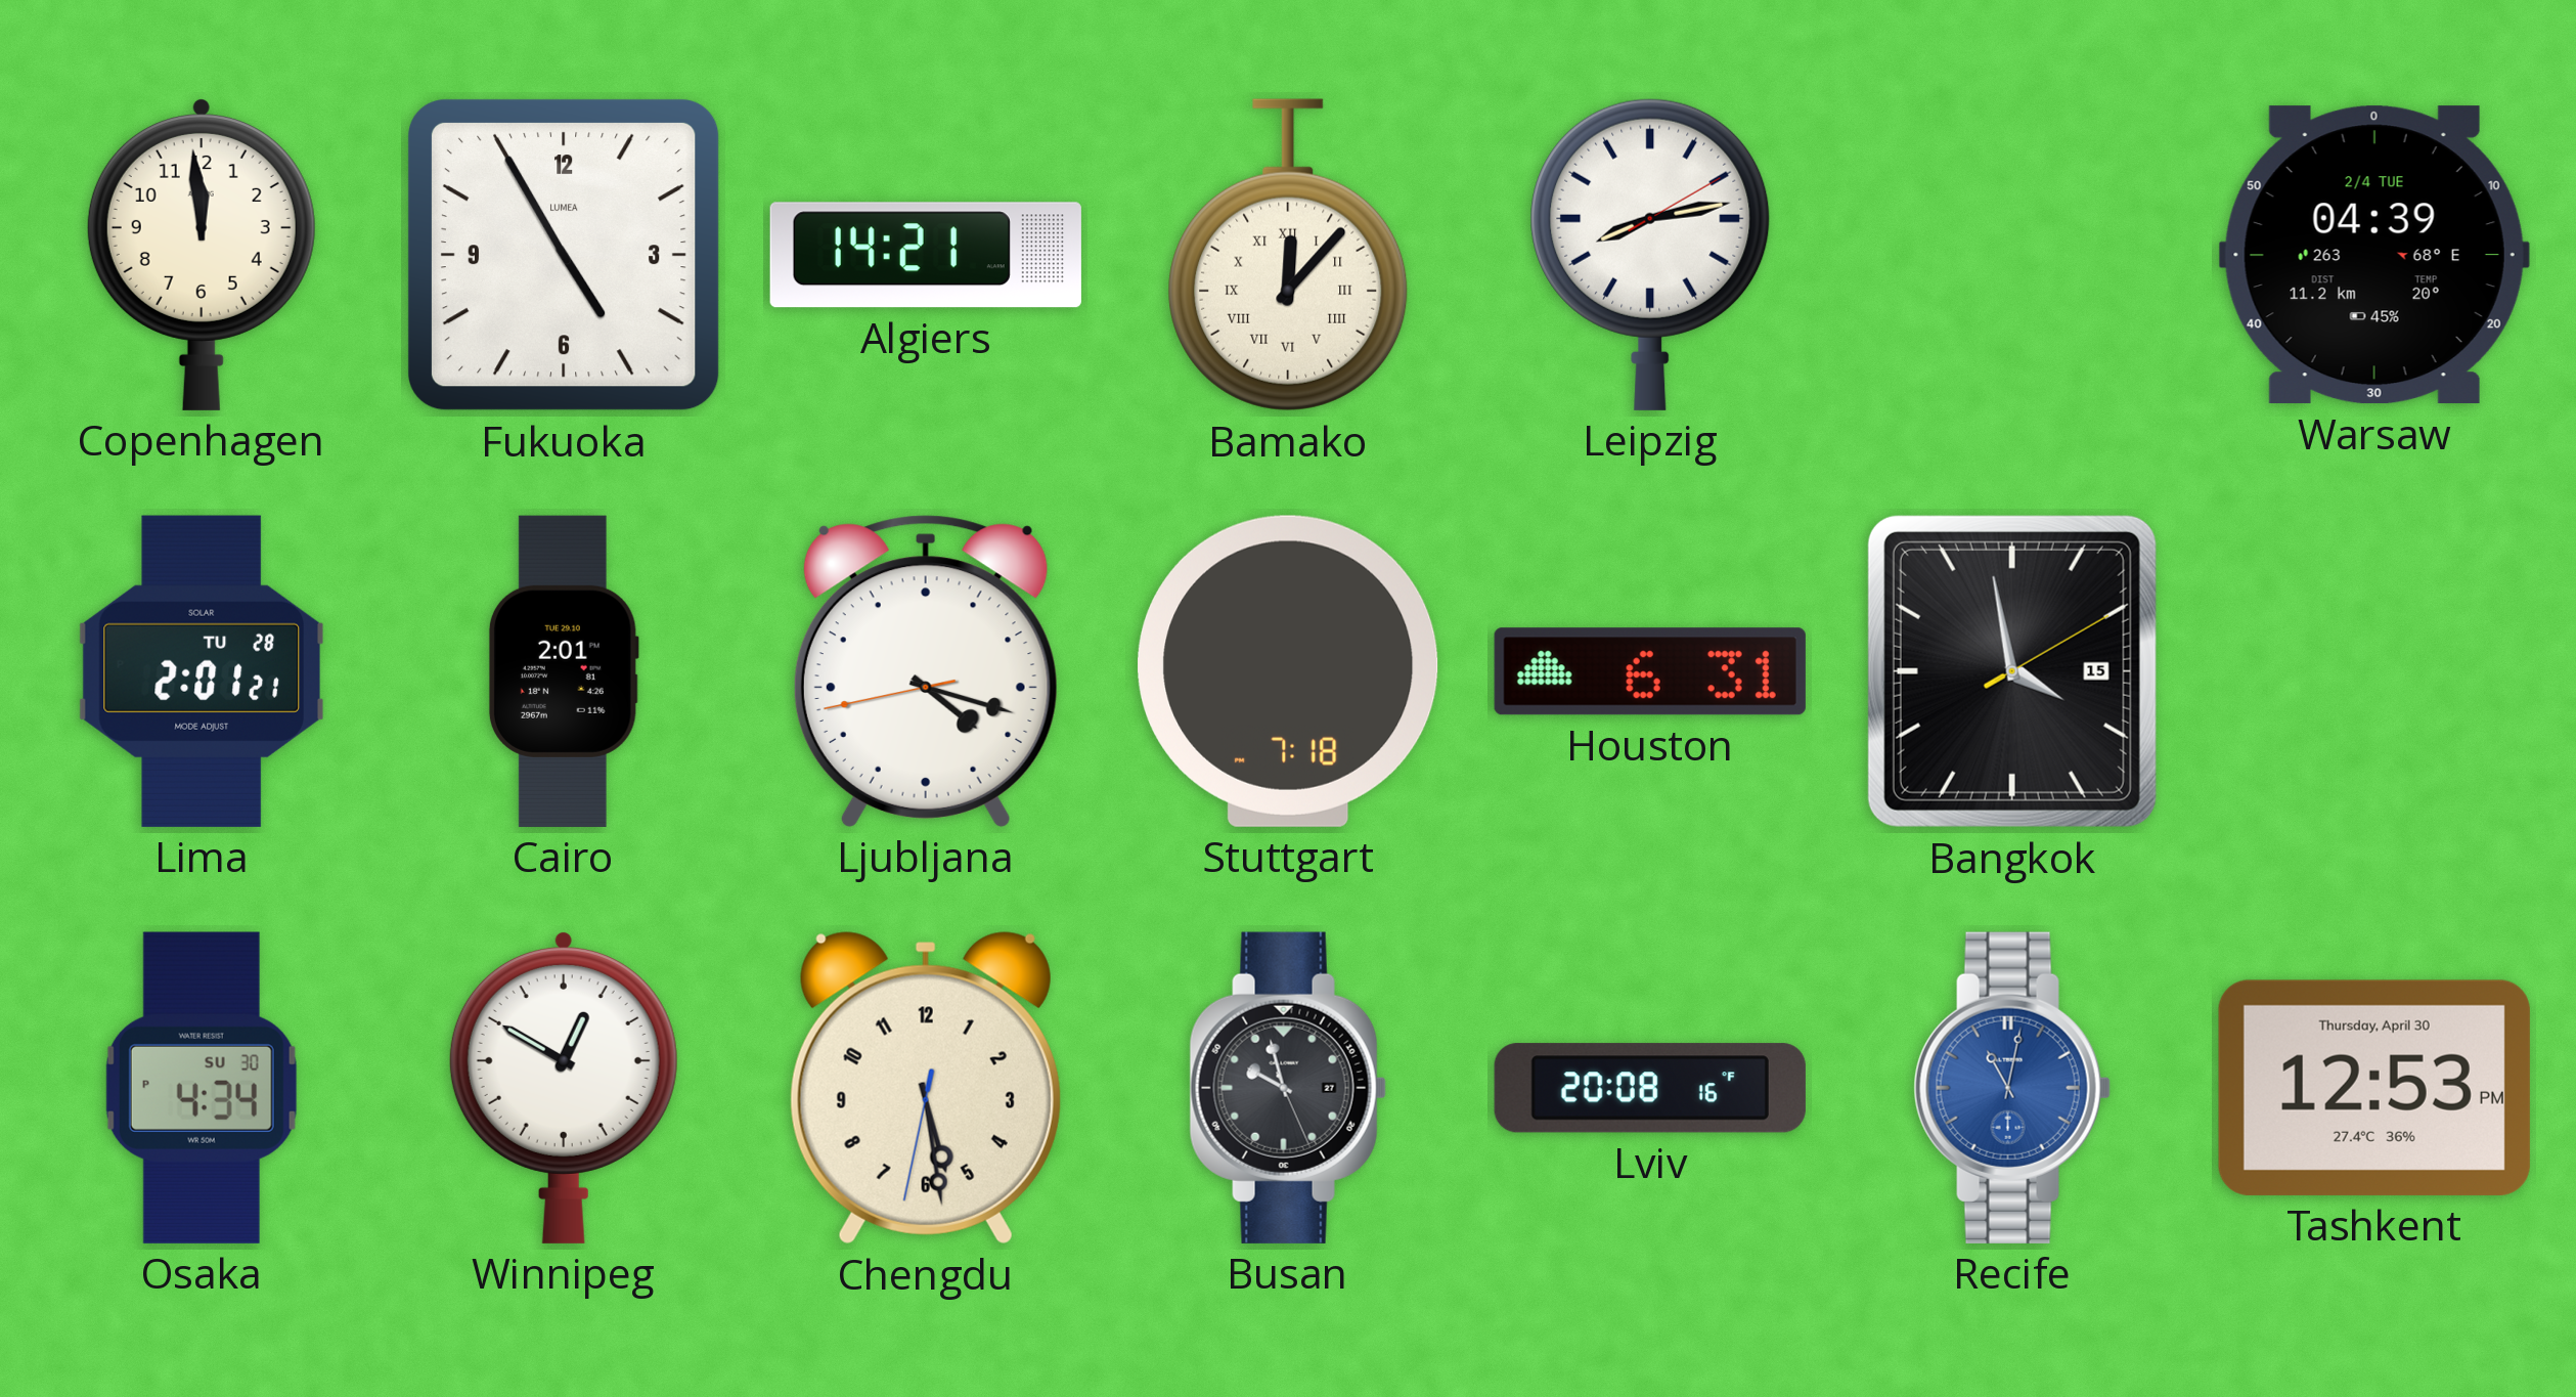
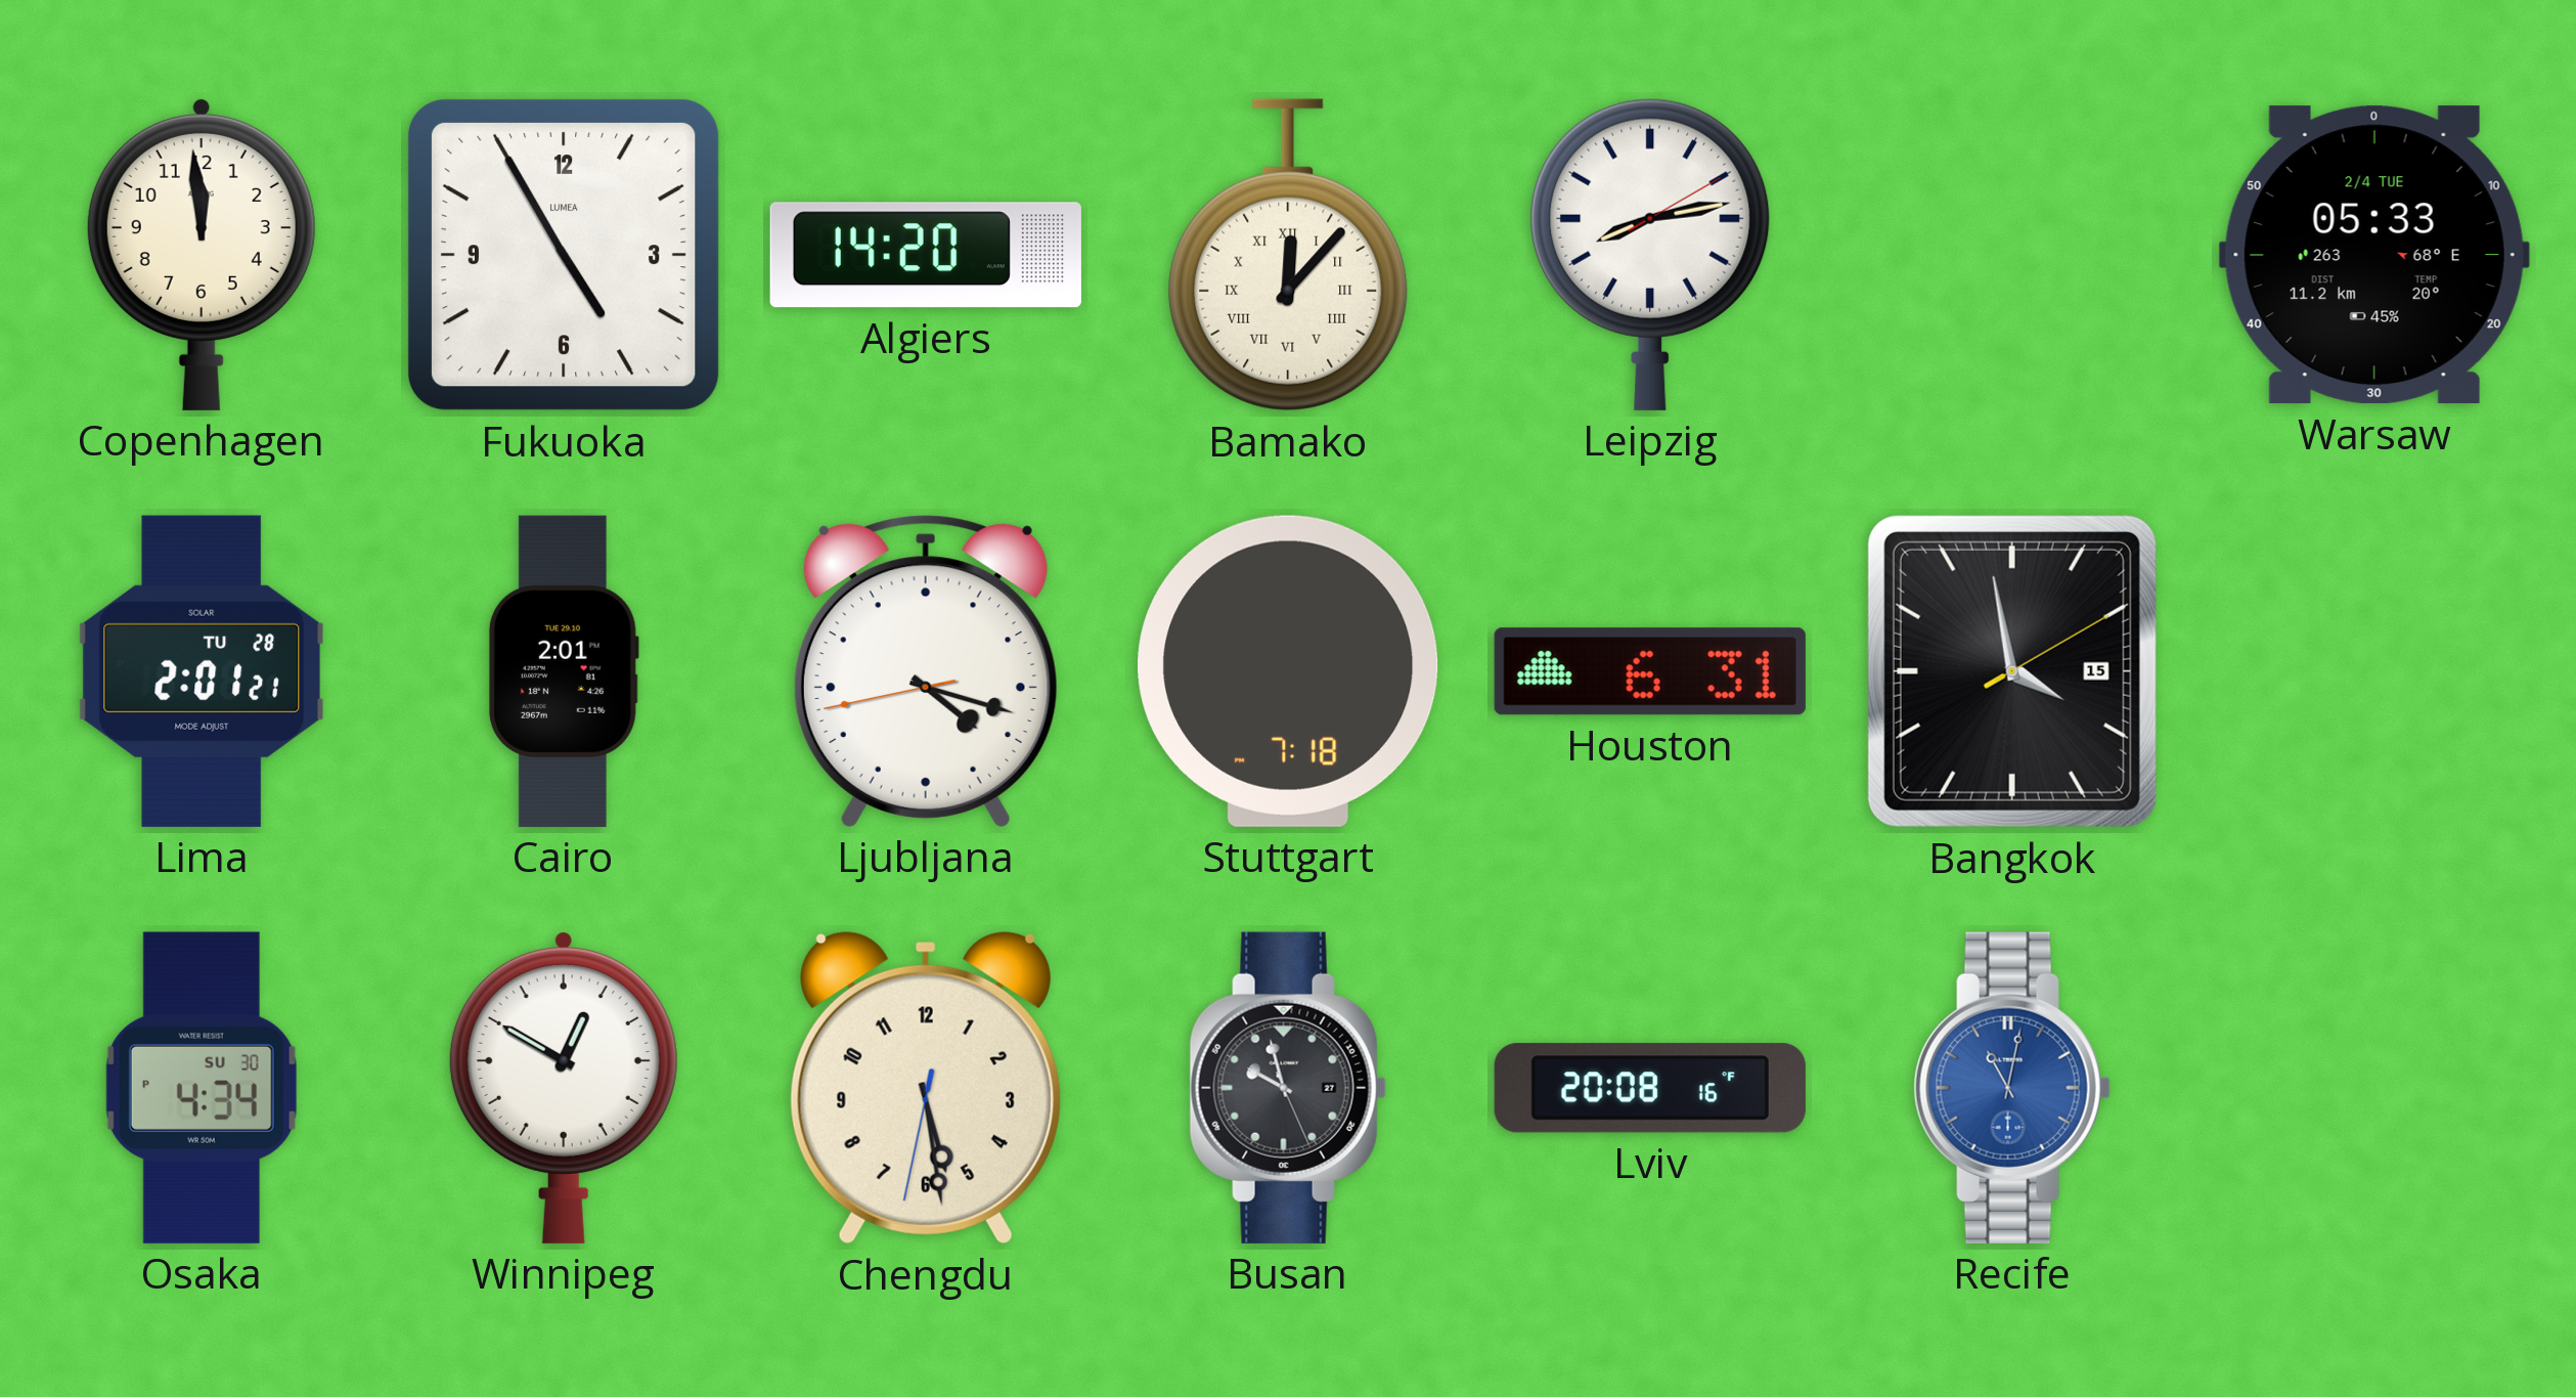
Algiers: 14:21 -> 14:20
Warsaw: 04:39 -> 05:33
Tashkent: 12:53 -> none
